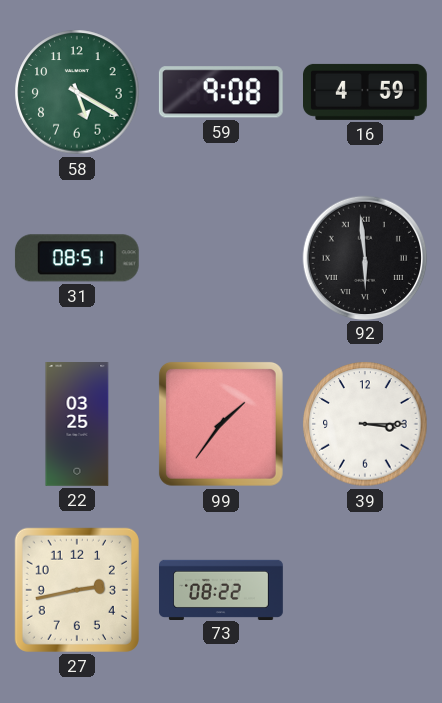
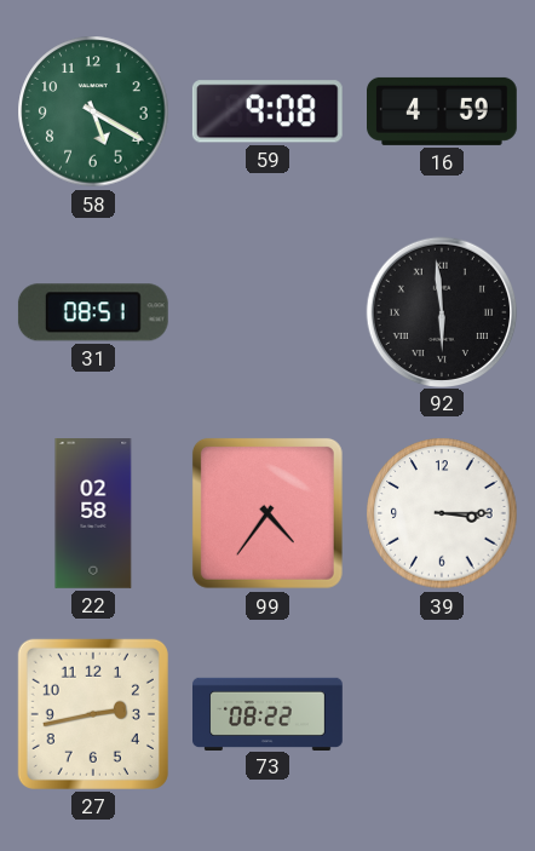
22: 03:25 -> 02:58
99: 1:36 -> 4:36
